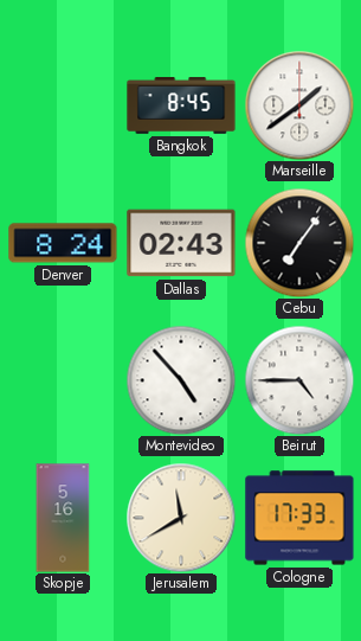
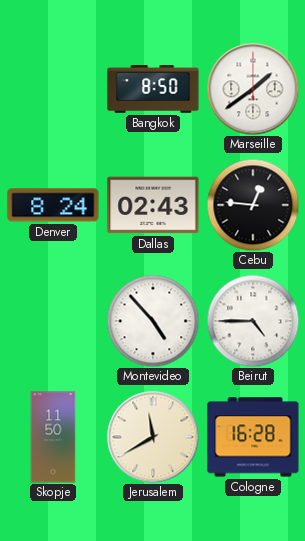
Bangkok: 8:45 -> 8:50
Cebu: 7:06 -> 12:46
Skopje: 5:16 -> 11:50
Cologne: 17:33 -> 16:28
